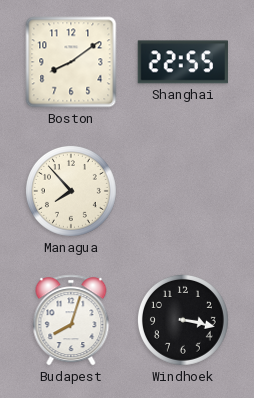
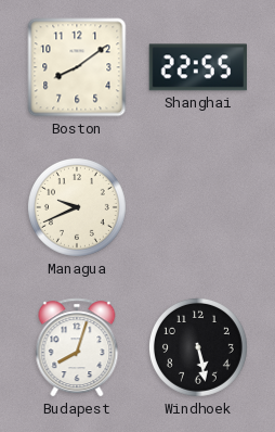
Managua: 7:53 -> 9:41
Windhoek: 3:17 -> 5:28
